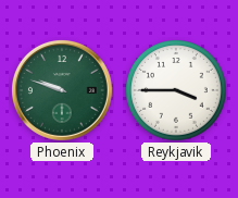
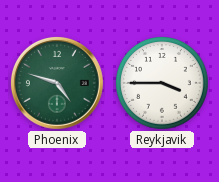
Phoenix: 9:48 -> 4:48
